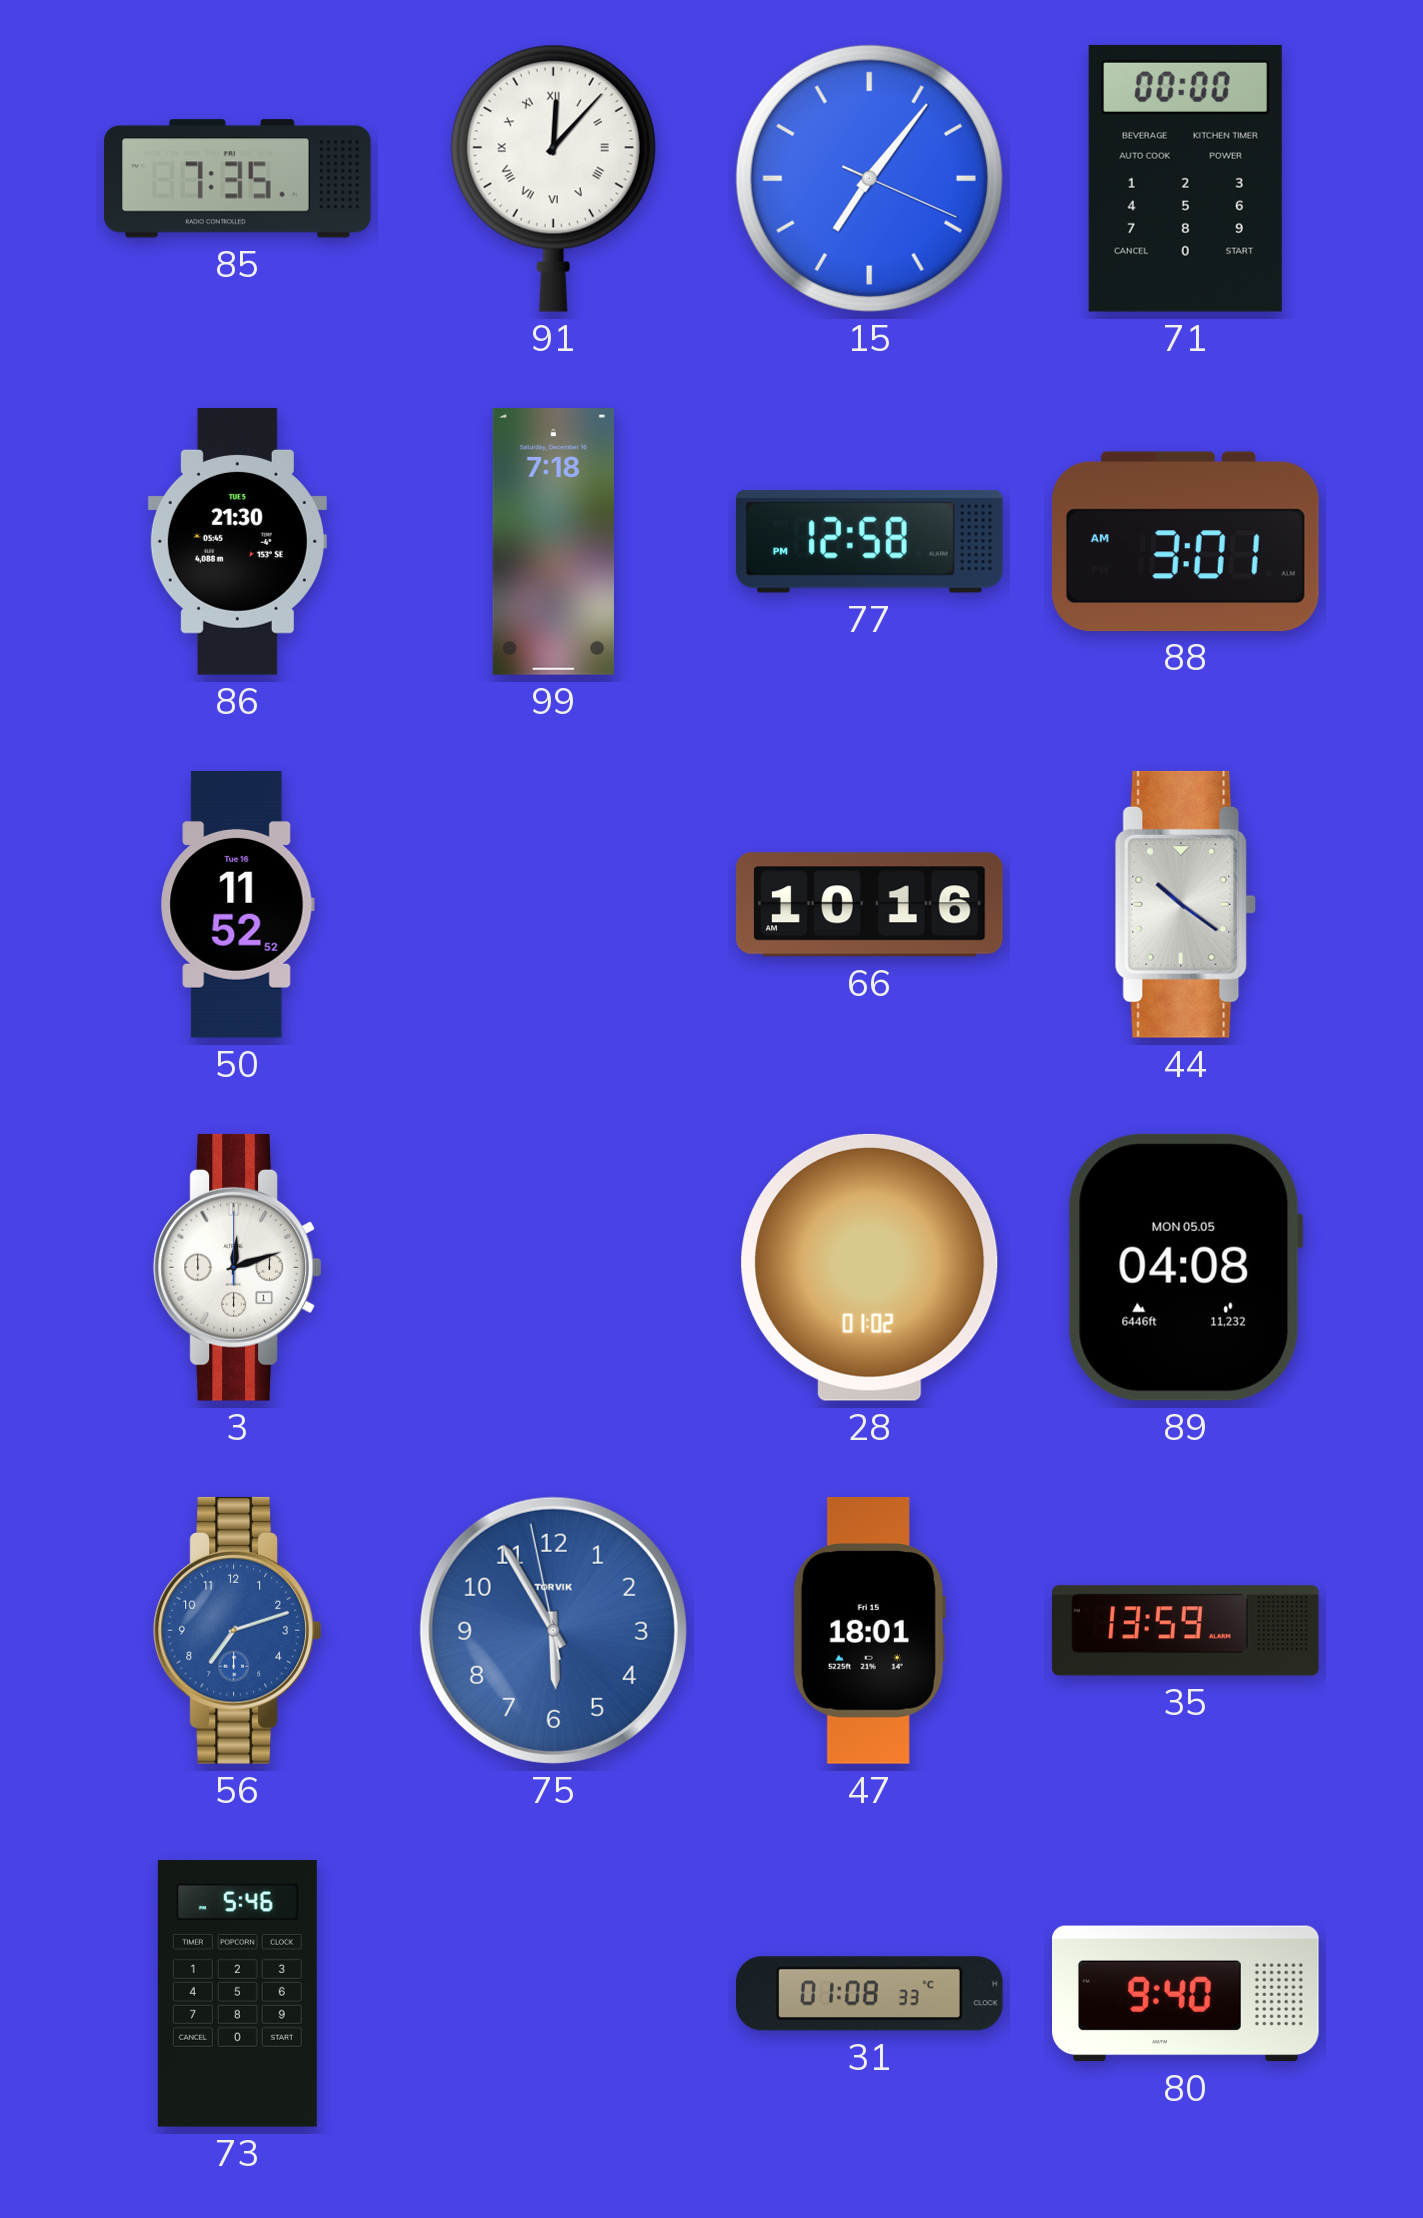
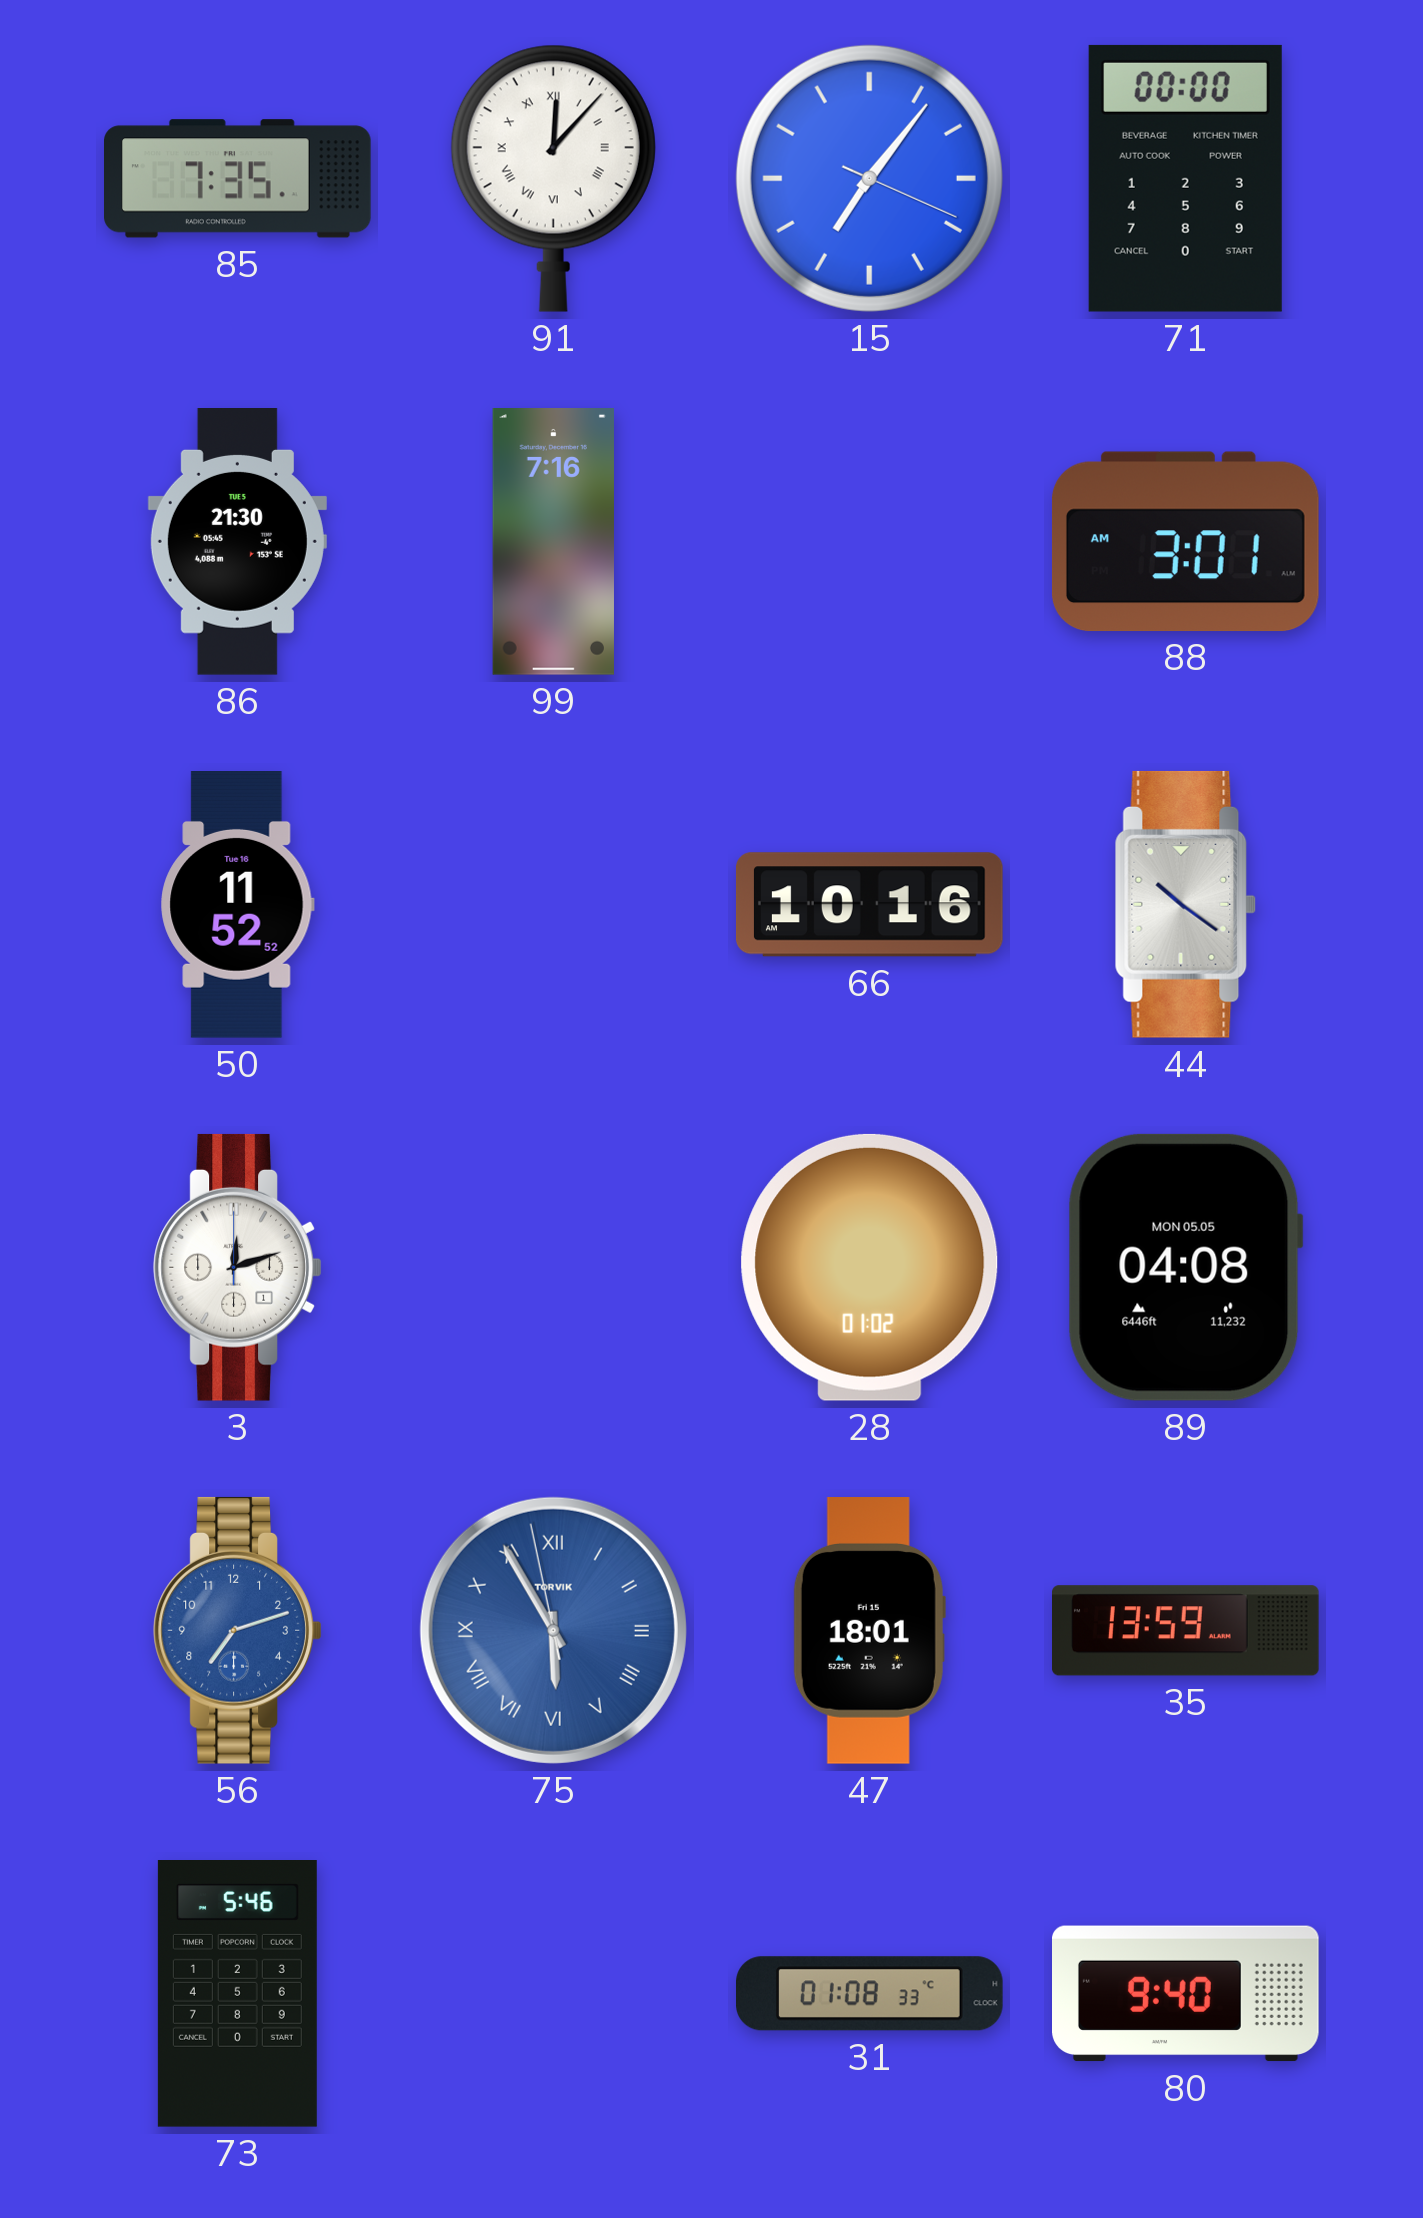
99: 7:18 -> 7:16
77: 12:58 -> none
75 numerals: Arabic -> Roman
